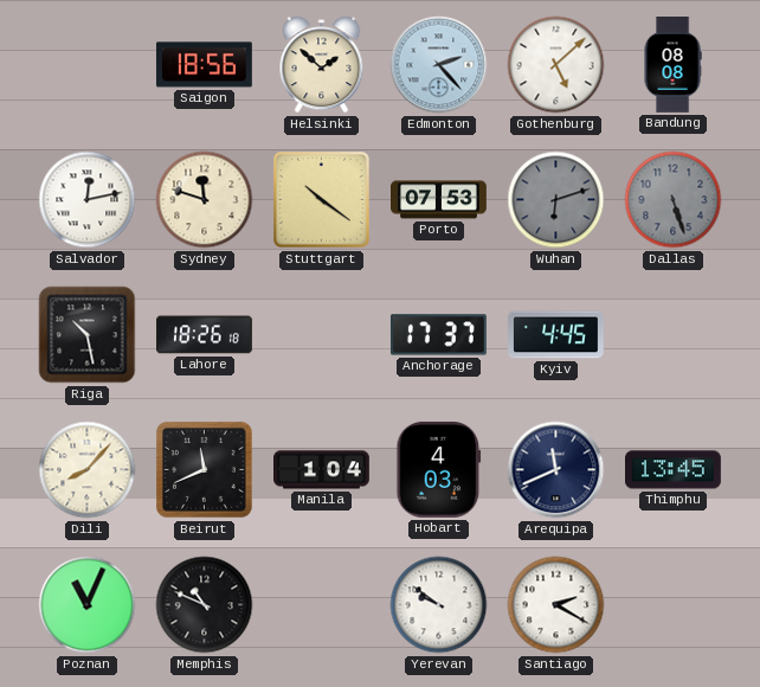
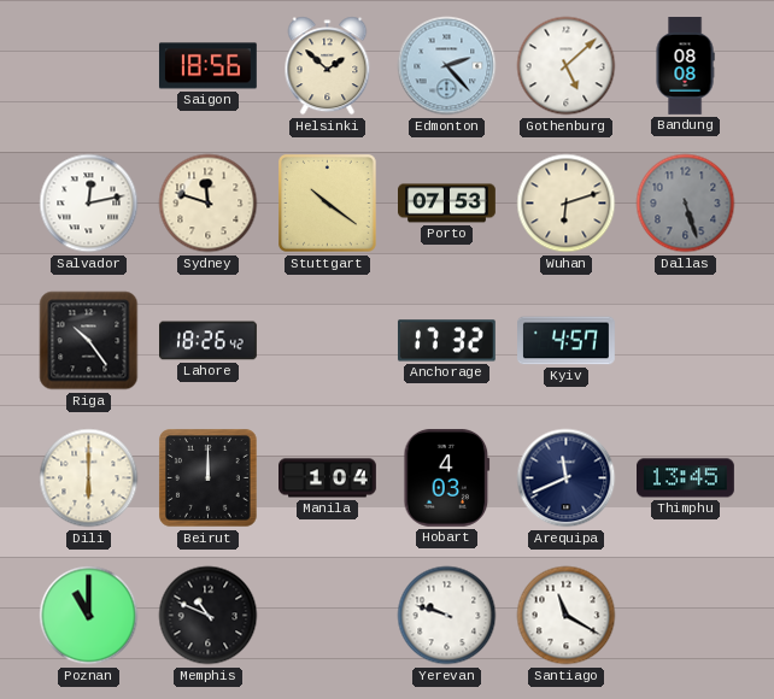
Wuhan dial: grey -> cream
Riga: 10:28 -> 10:24
Lahore: 18:26:18 -> 18:26:42
Anchorage: 17:37 -> 17:32
Kyiv: 4:45 -> 4:57
Dili: 8:07 -> 6:00
Beirut: 11:41 -> 12:00
Poznan: 11:04 -> 11:00
Yerevan: 9:51 -> 9:48
Santiago: 2:20 -> 11:20
